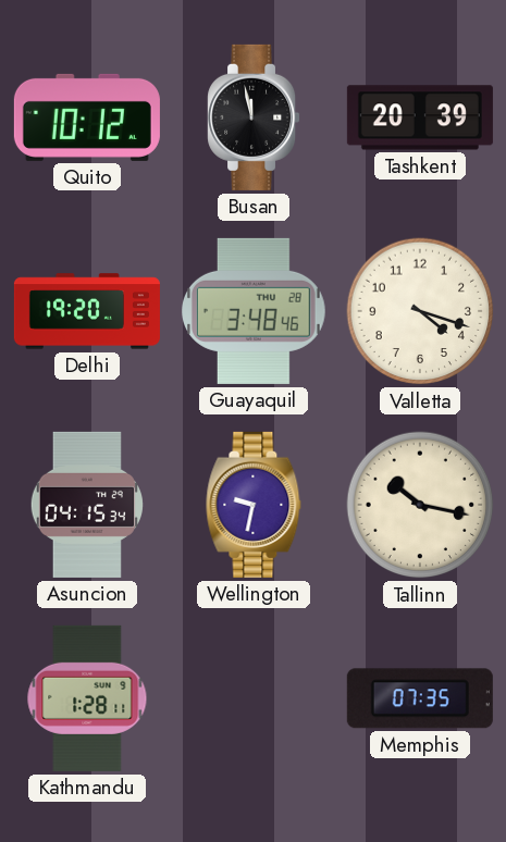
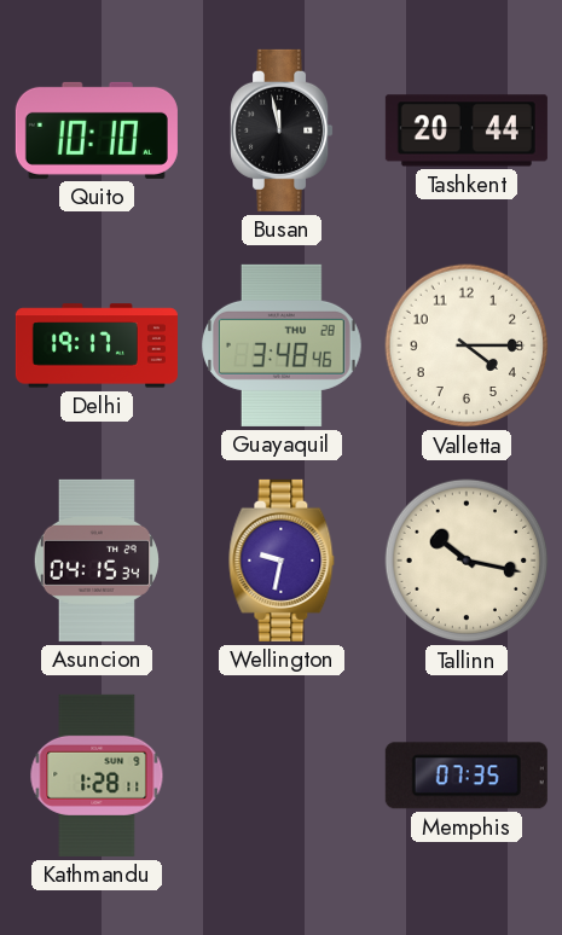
Quito: 10:12 -> 10:10
Tashkent: 20:39 -> 20:44
Delhi: 19:20 -> 19:17
Valletta: 4:18 -> 4:15
